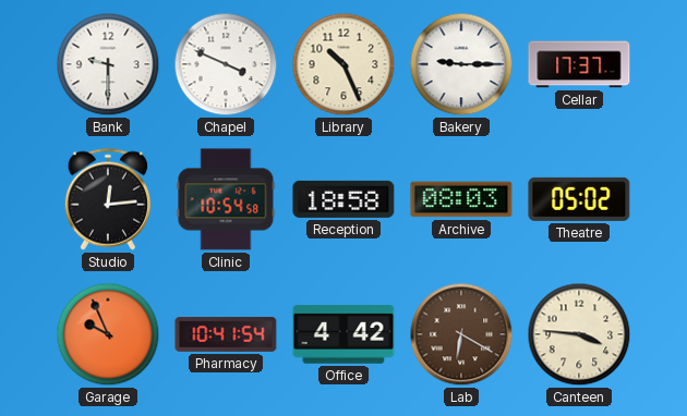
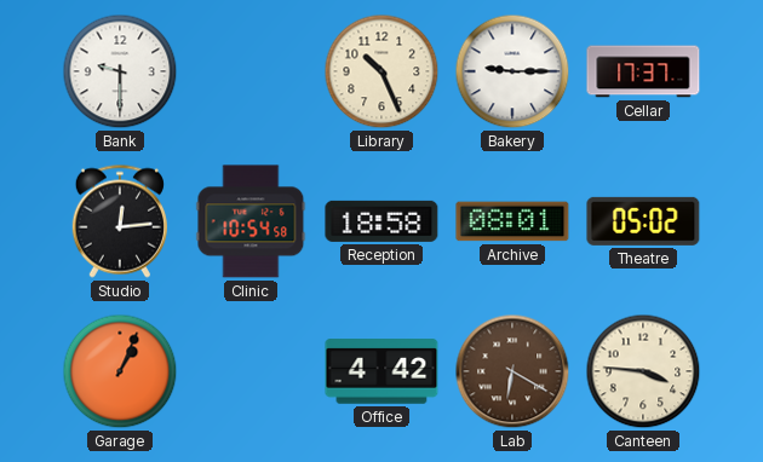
Chapel: 3:49 -> none
Archive: 08:03 -> 08:01
Garage: 9:56 -> 1:04
Pharmacy: 10:41 -> none
